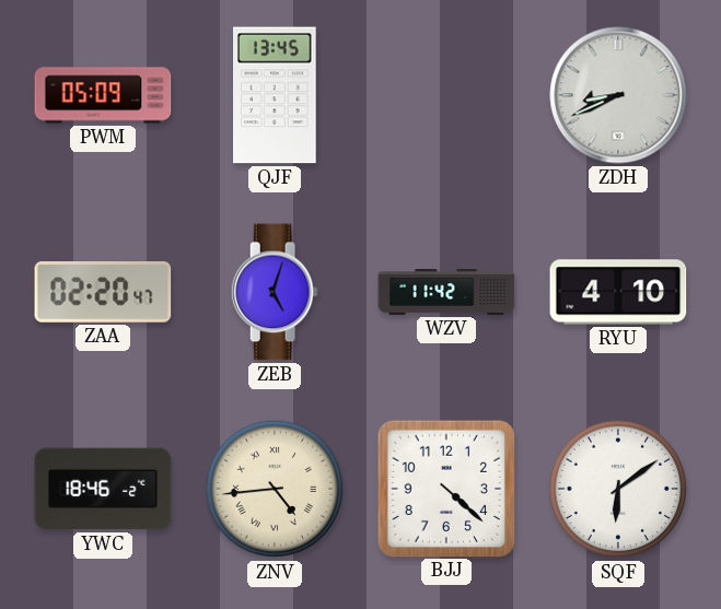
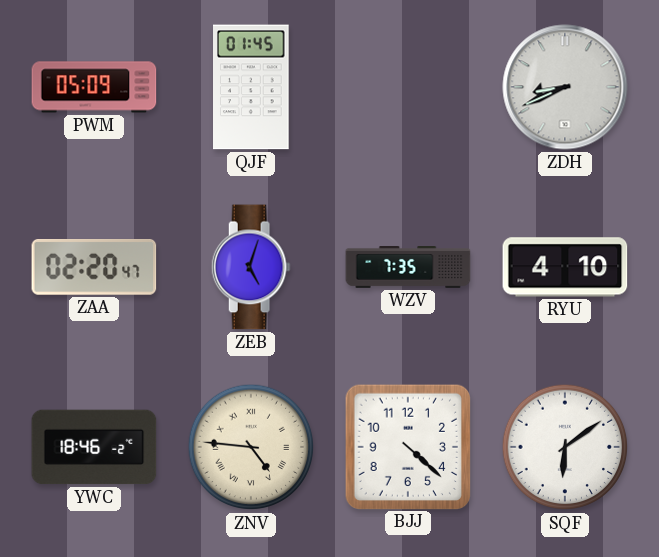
QJF: 13:45 -> 01:45
WZV: 11:42 -> 7:35
ZNV: 4:44 -> 4:46
